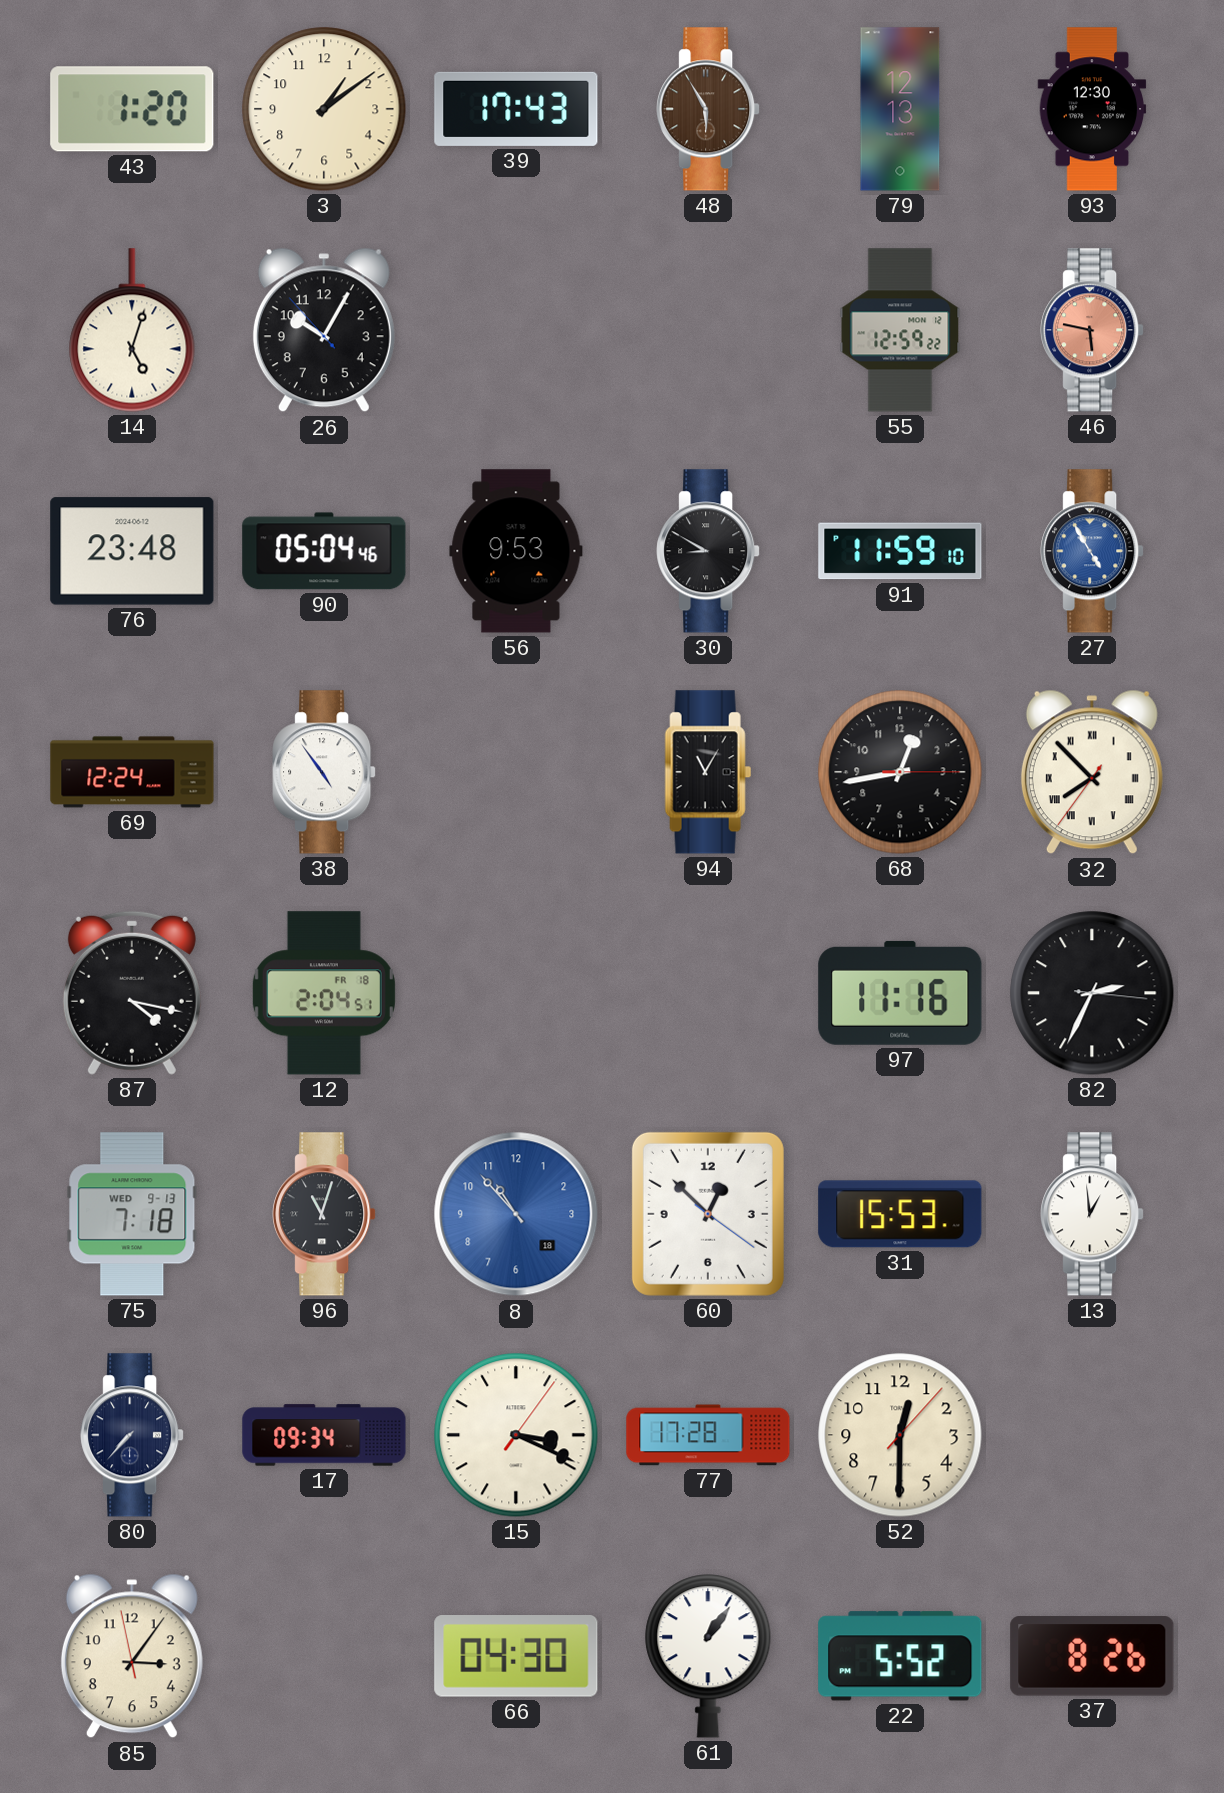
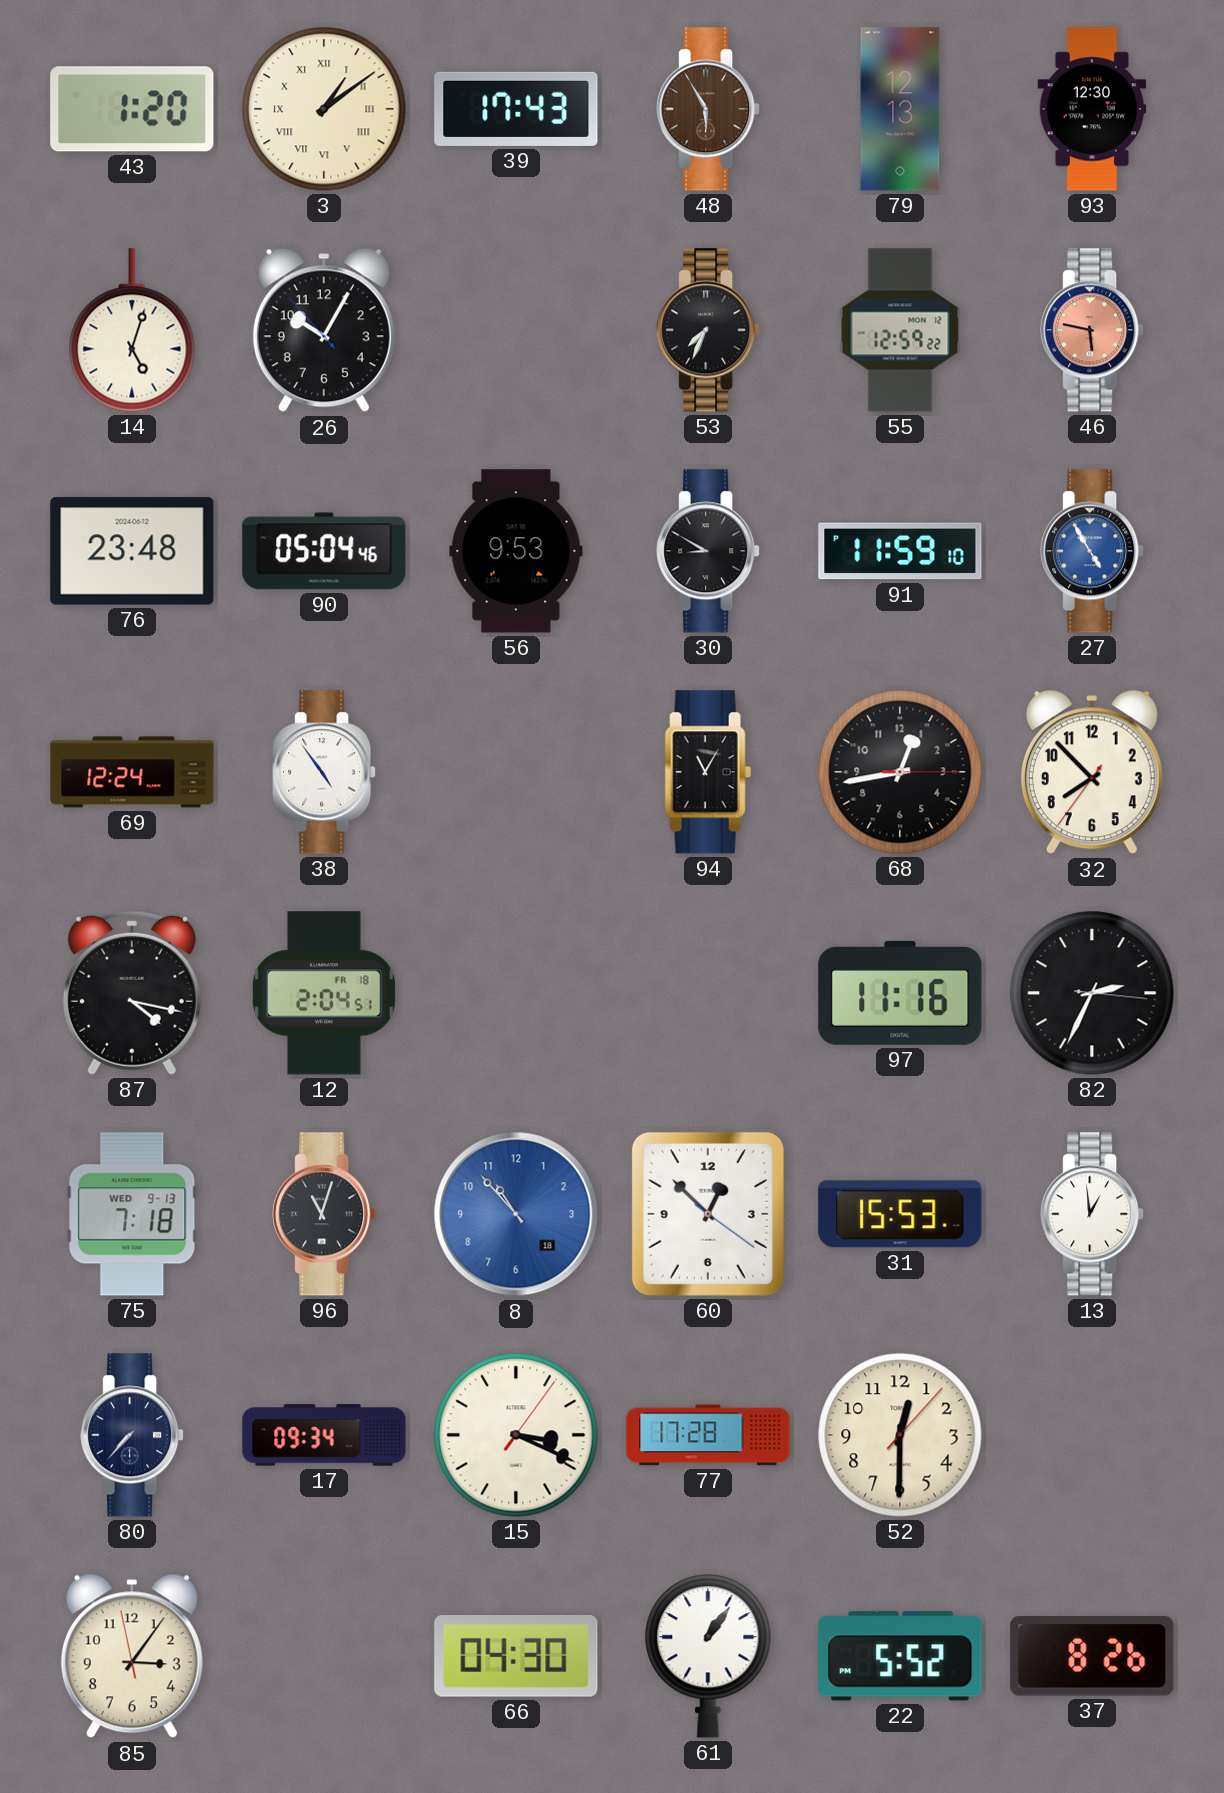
3 numerals: Arabic -> Roman
53: none -> 7:34
32 numerals: Roman -> Arabic
